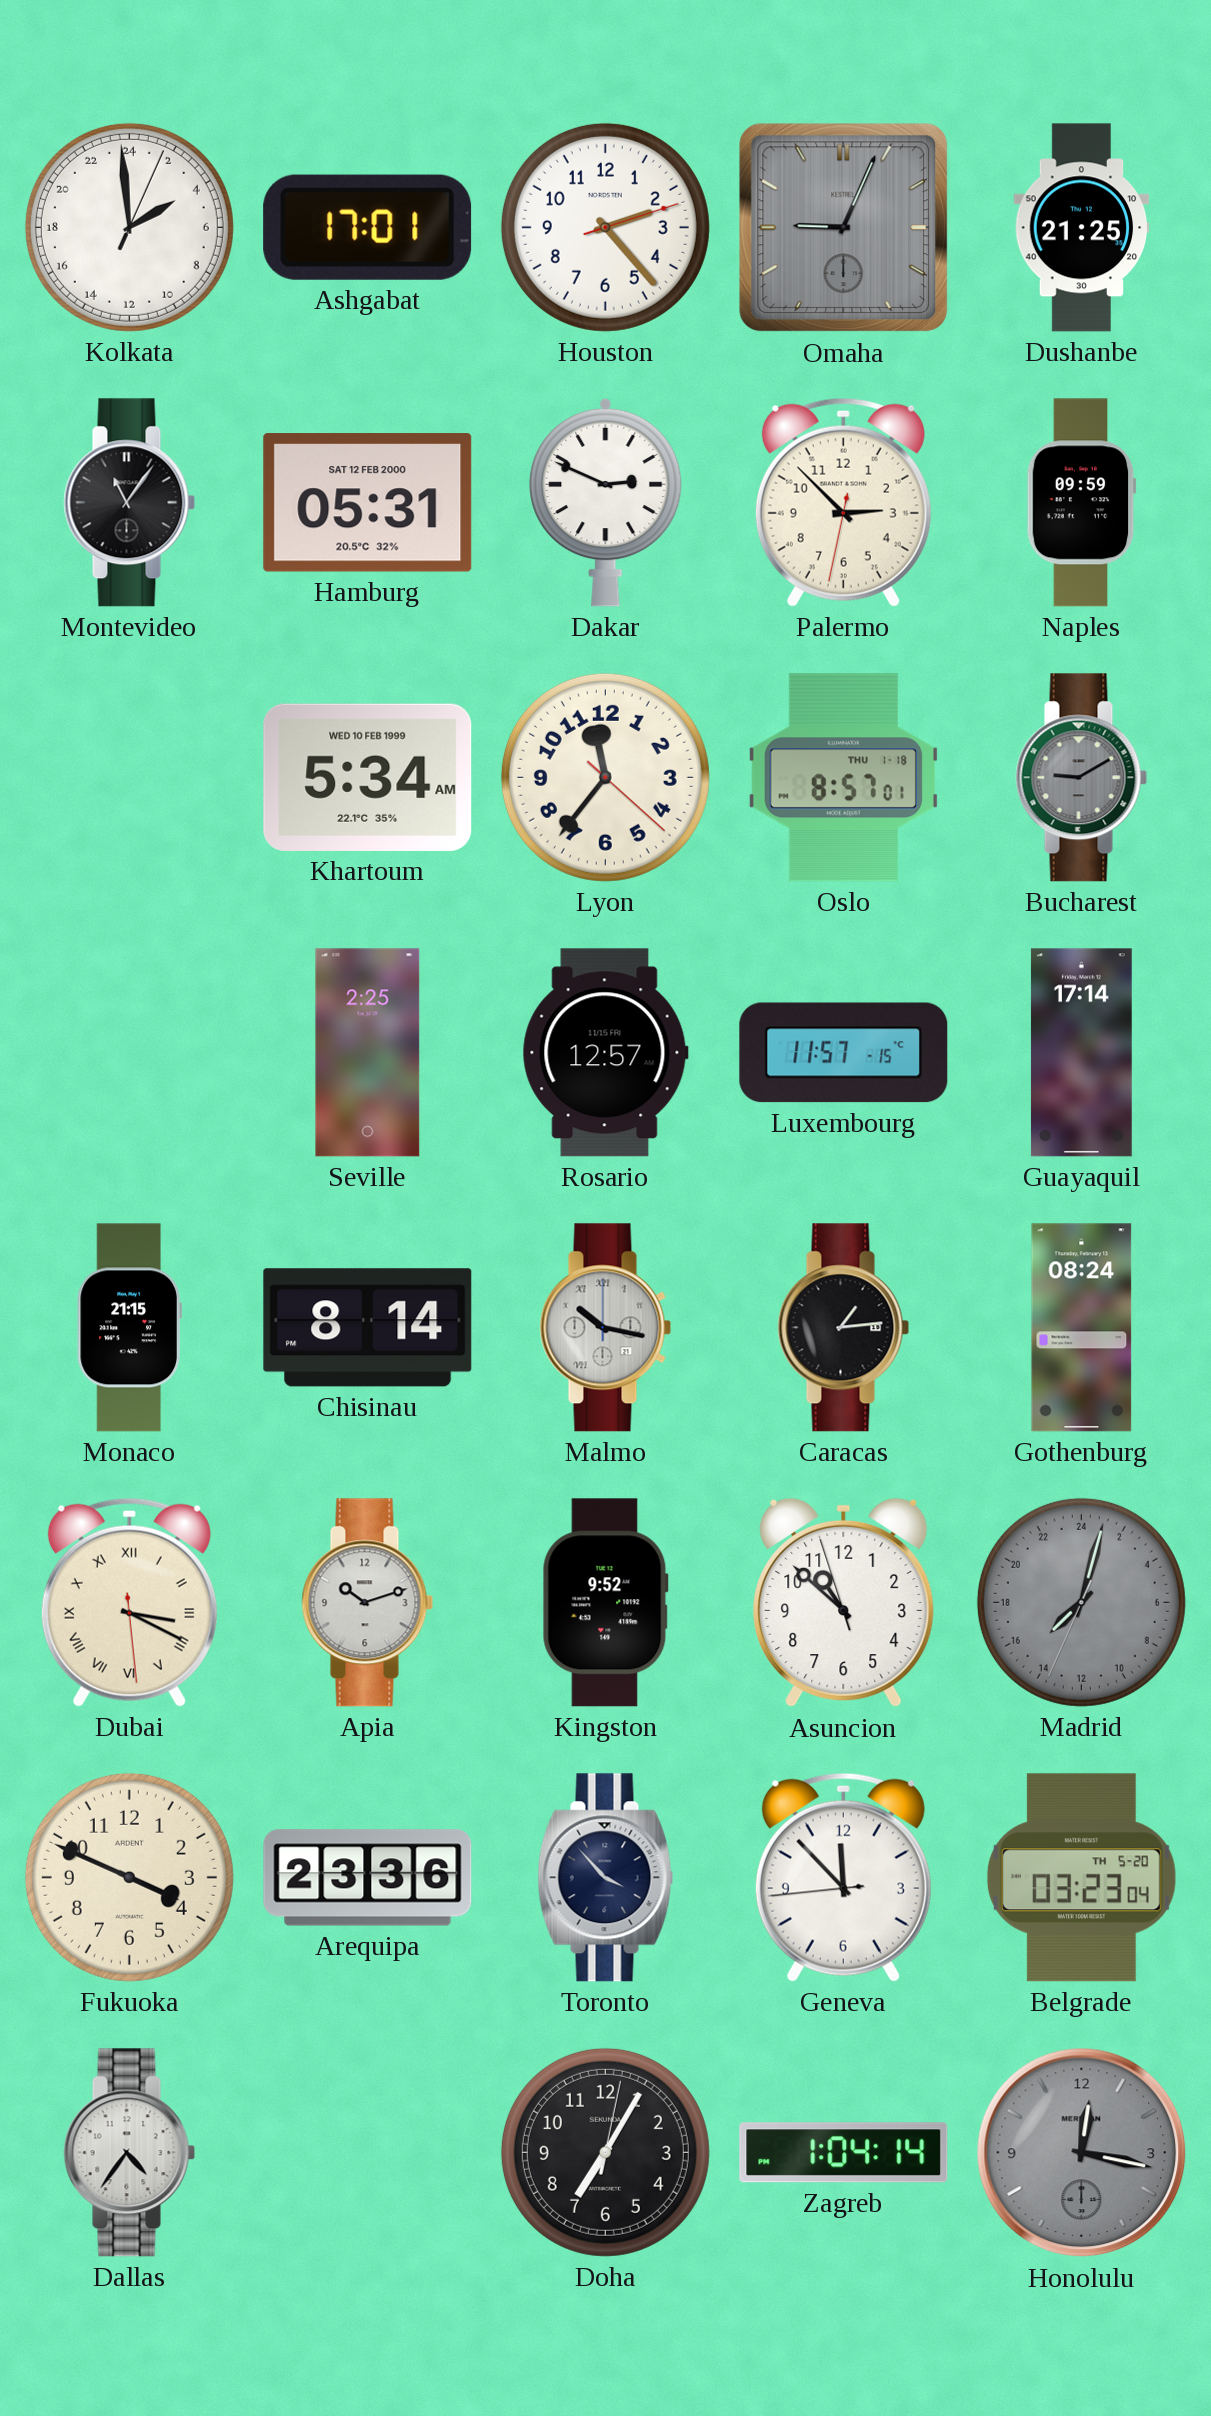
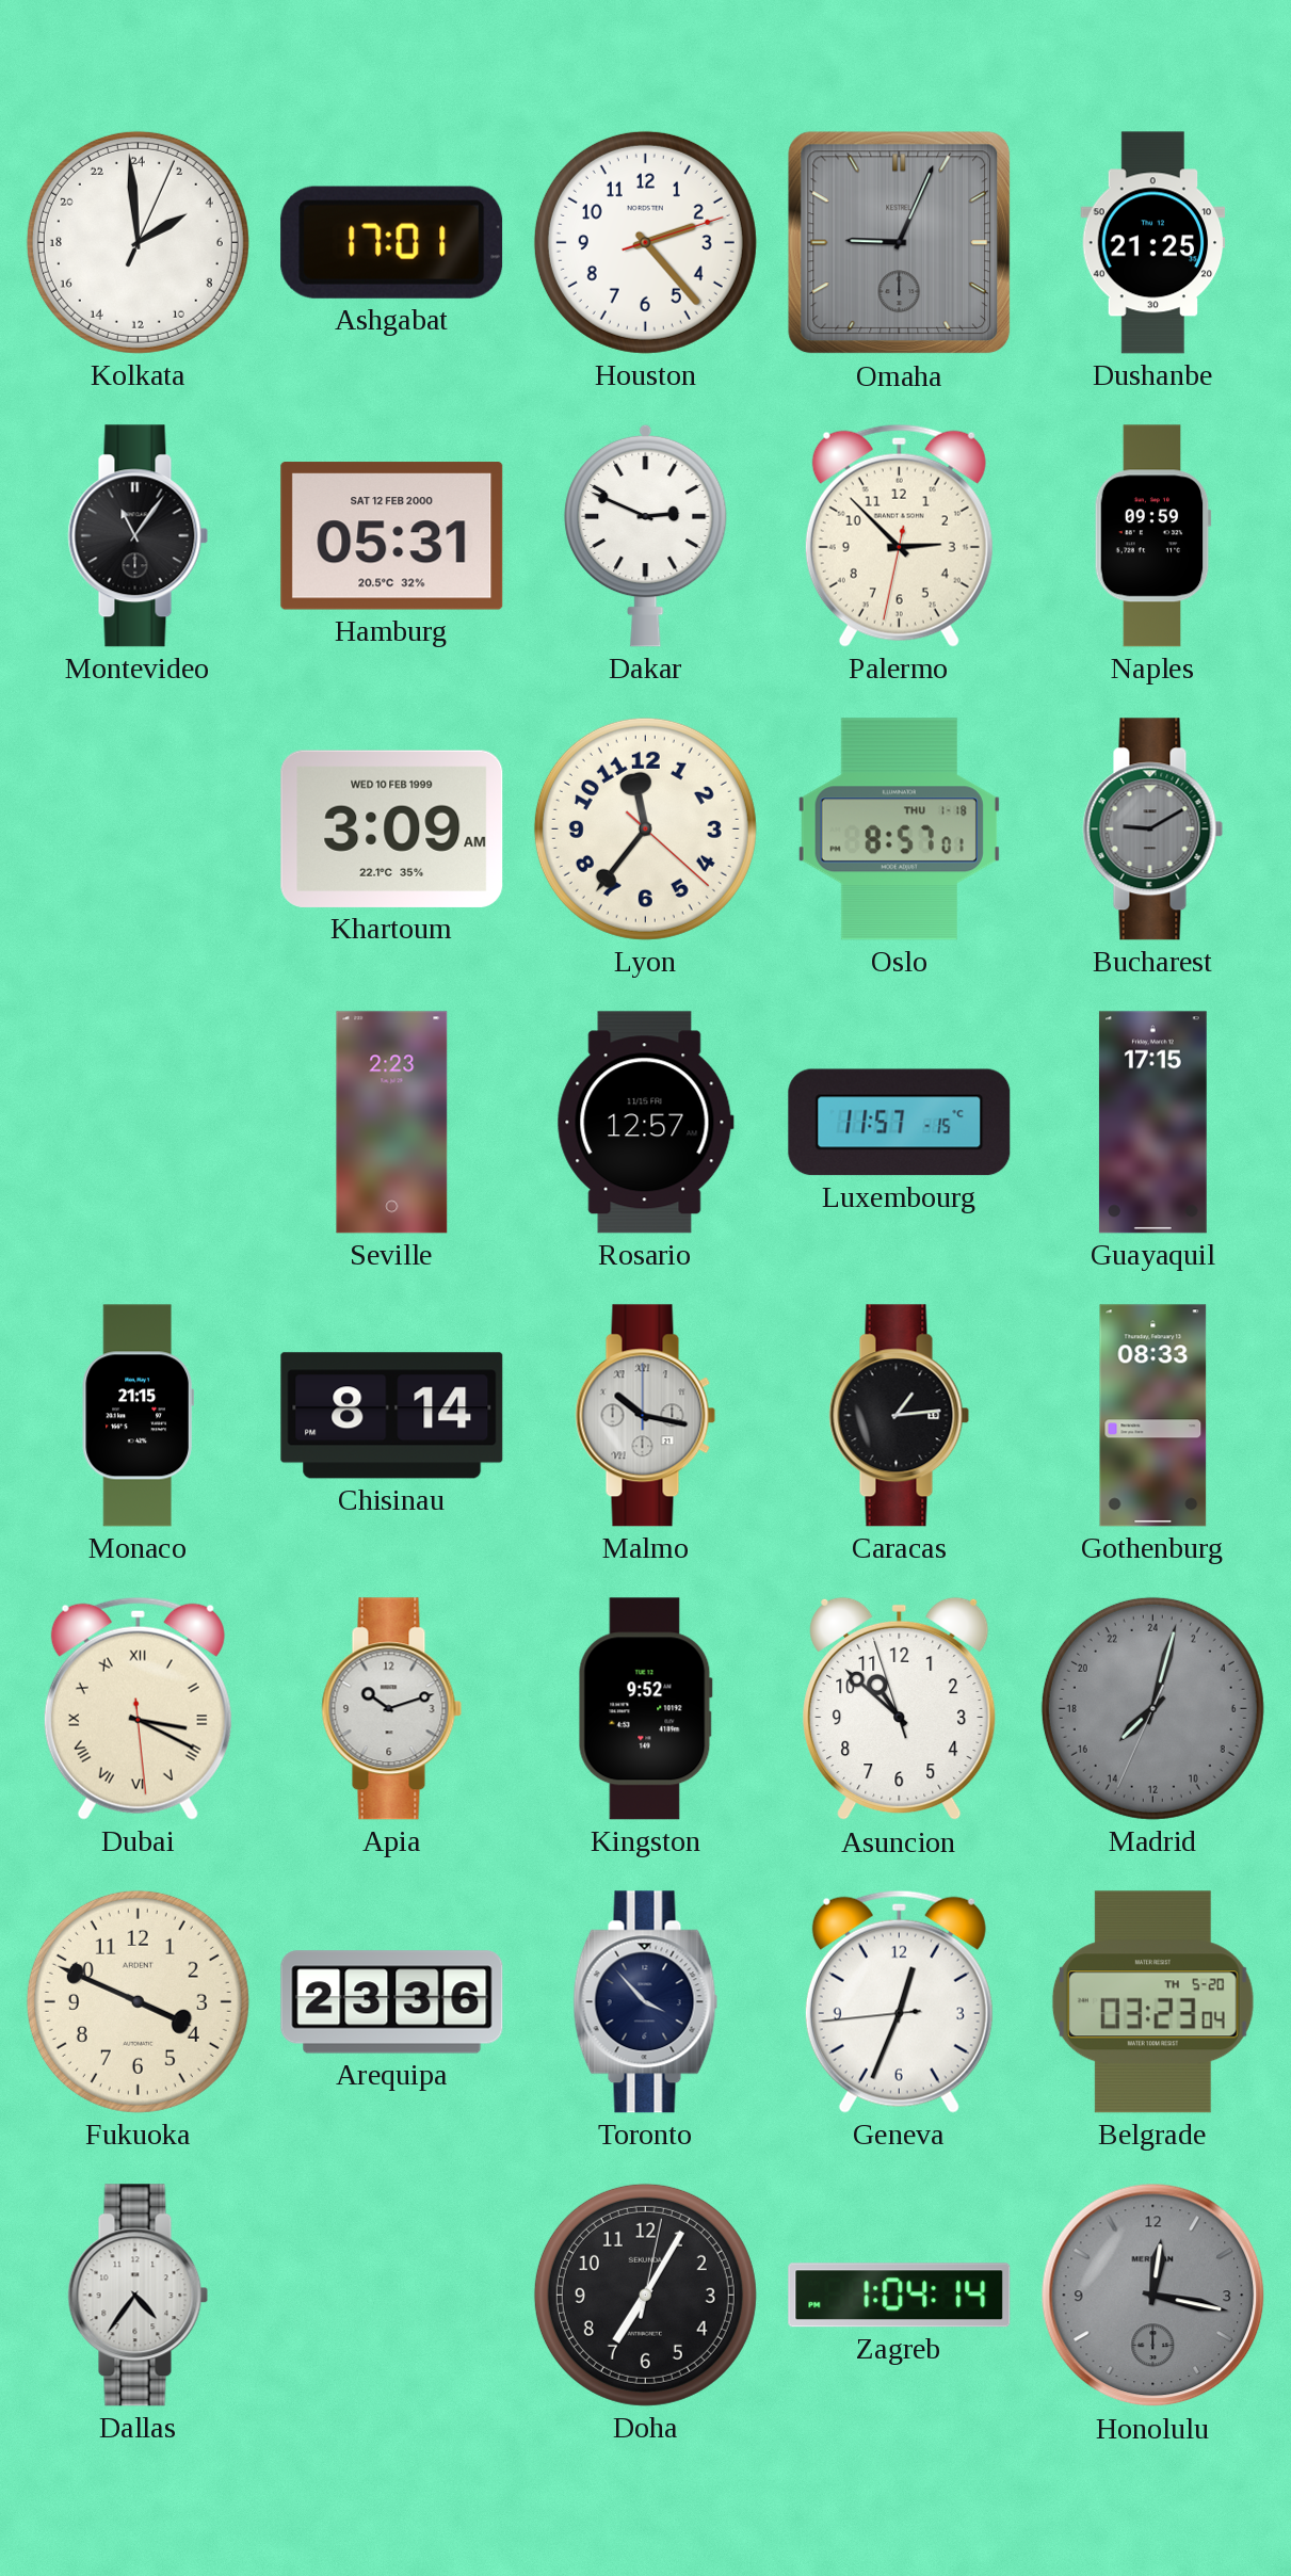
Khartoum: 5:34 -> 3:09
Seville: 2:25 -> 2:23
Guayaquil: 17:14 -> 17:15
Gothenburg: 08:24 -> 08:33
Geneva: 11:52 -> 12:33
